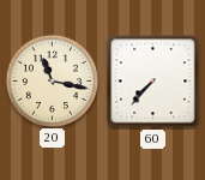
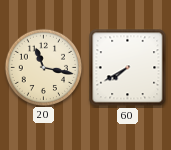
60: 7:37 -> 7:40
